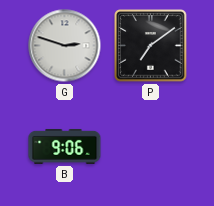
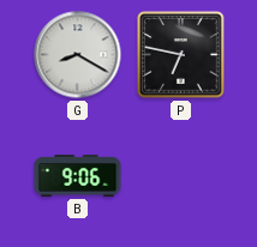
G: 2:48 -> 8:20
P: 7:09 -> 6:47
